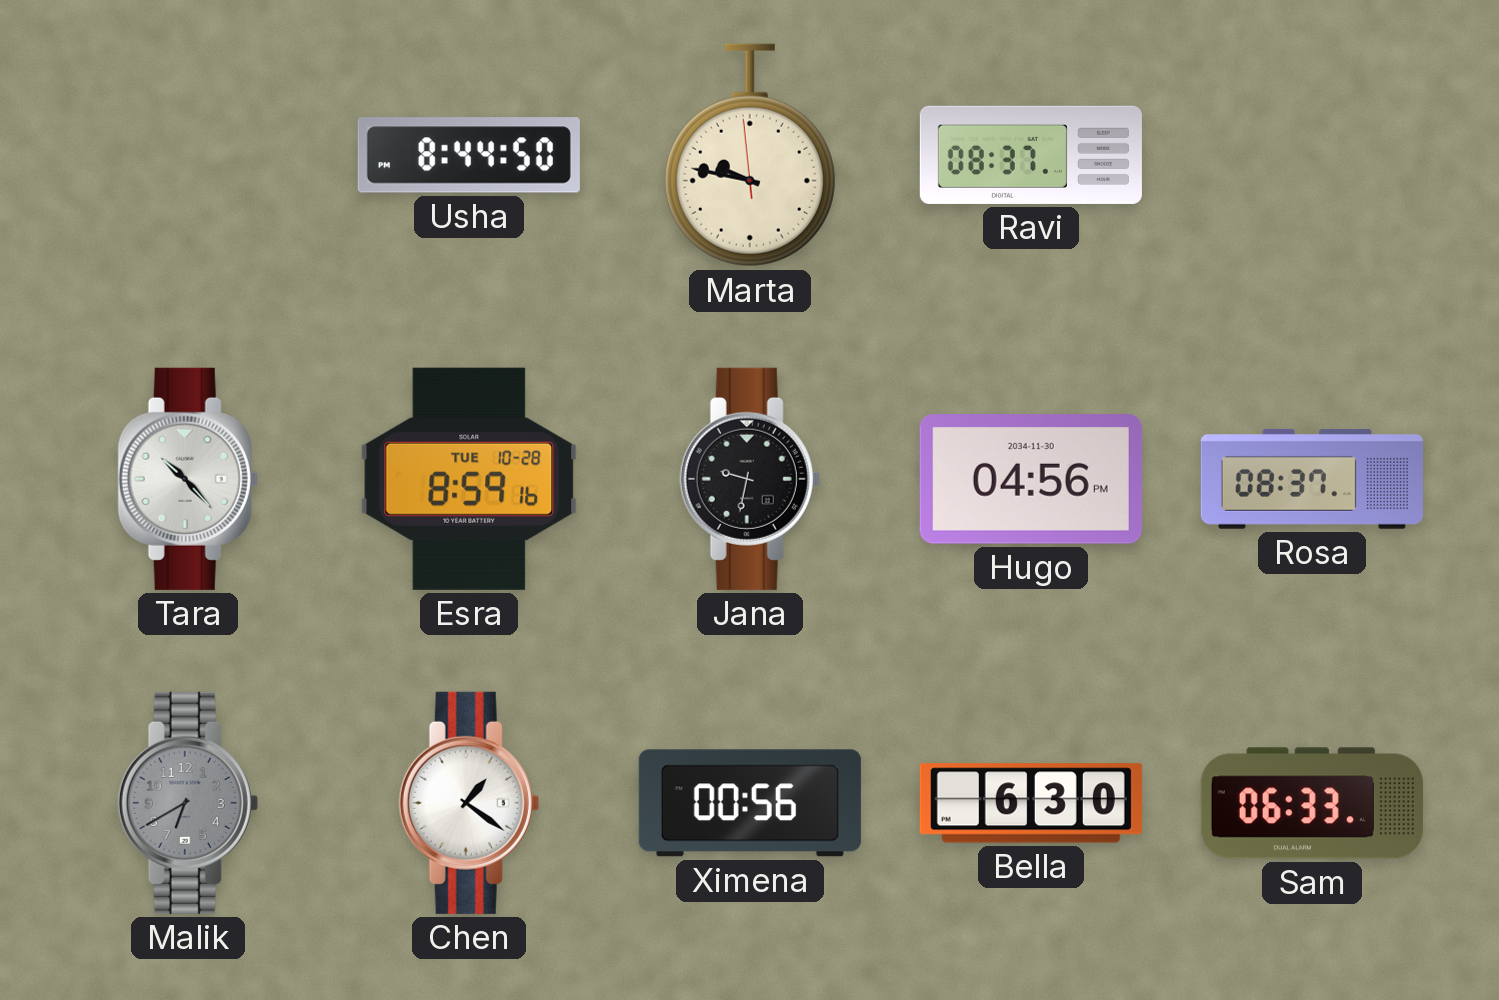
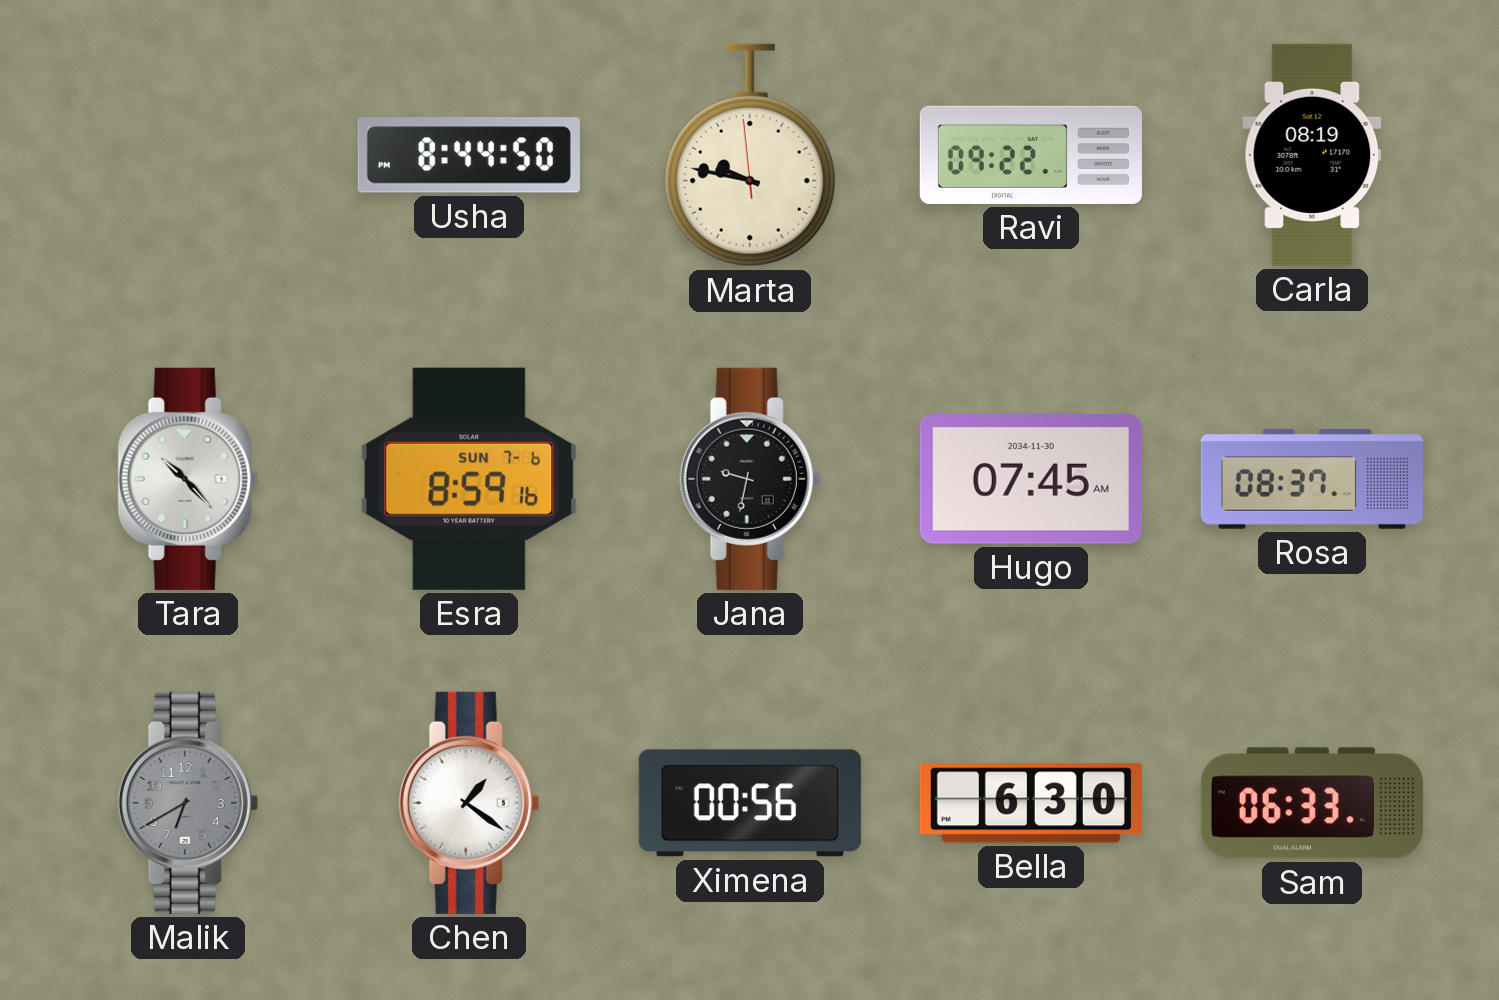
Ravi: 08:37 -> 09:22
Carla: none -> 08:19
Esra date: TUE 10-28 -> SUN 7-6
Hugo: 04:56 -> 07:45
